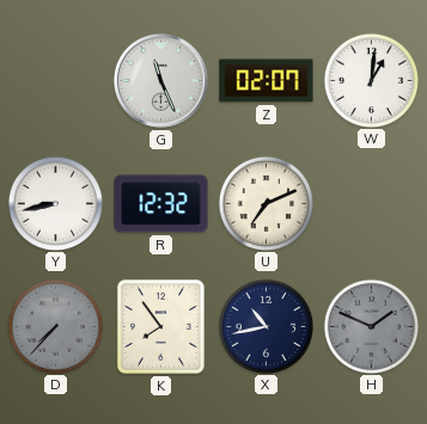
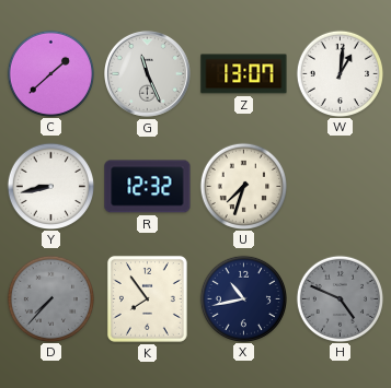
C: none -> 1:38
Z: 02:07 -> 13:07
U: 7:11 -> 7:33
H: 1:49 -> 4:49
